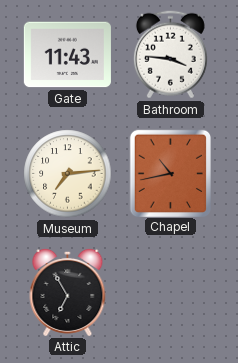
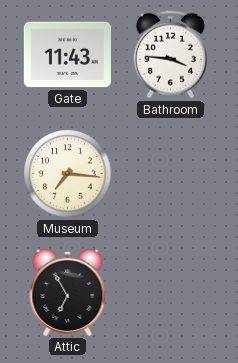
Museum: 7:14 -> 7:16
Chapel: 10:43 -> none
